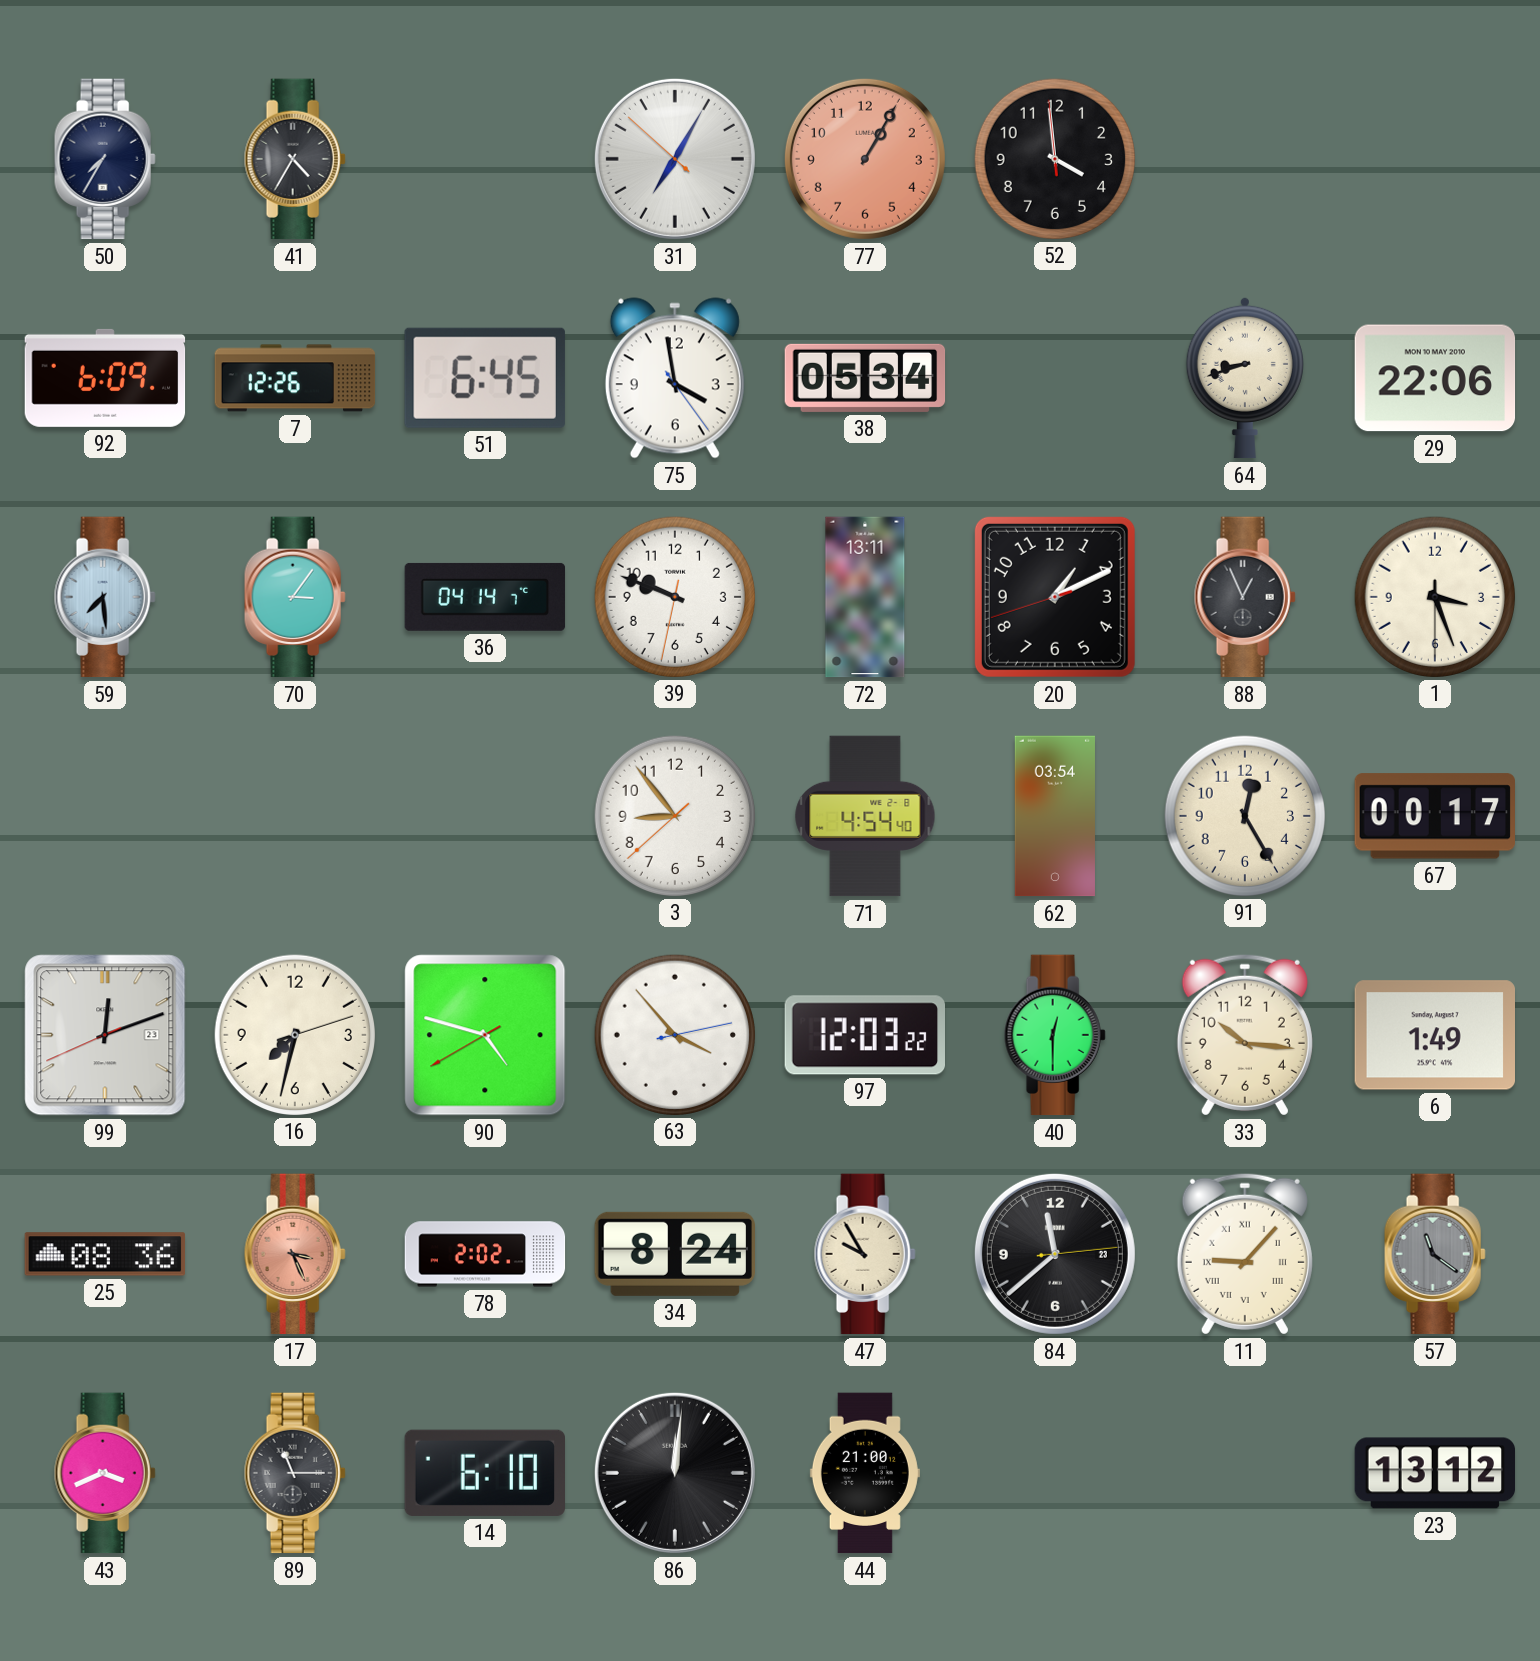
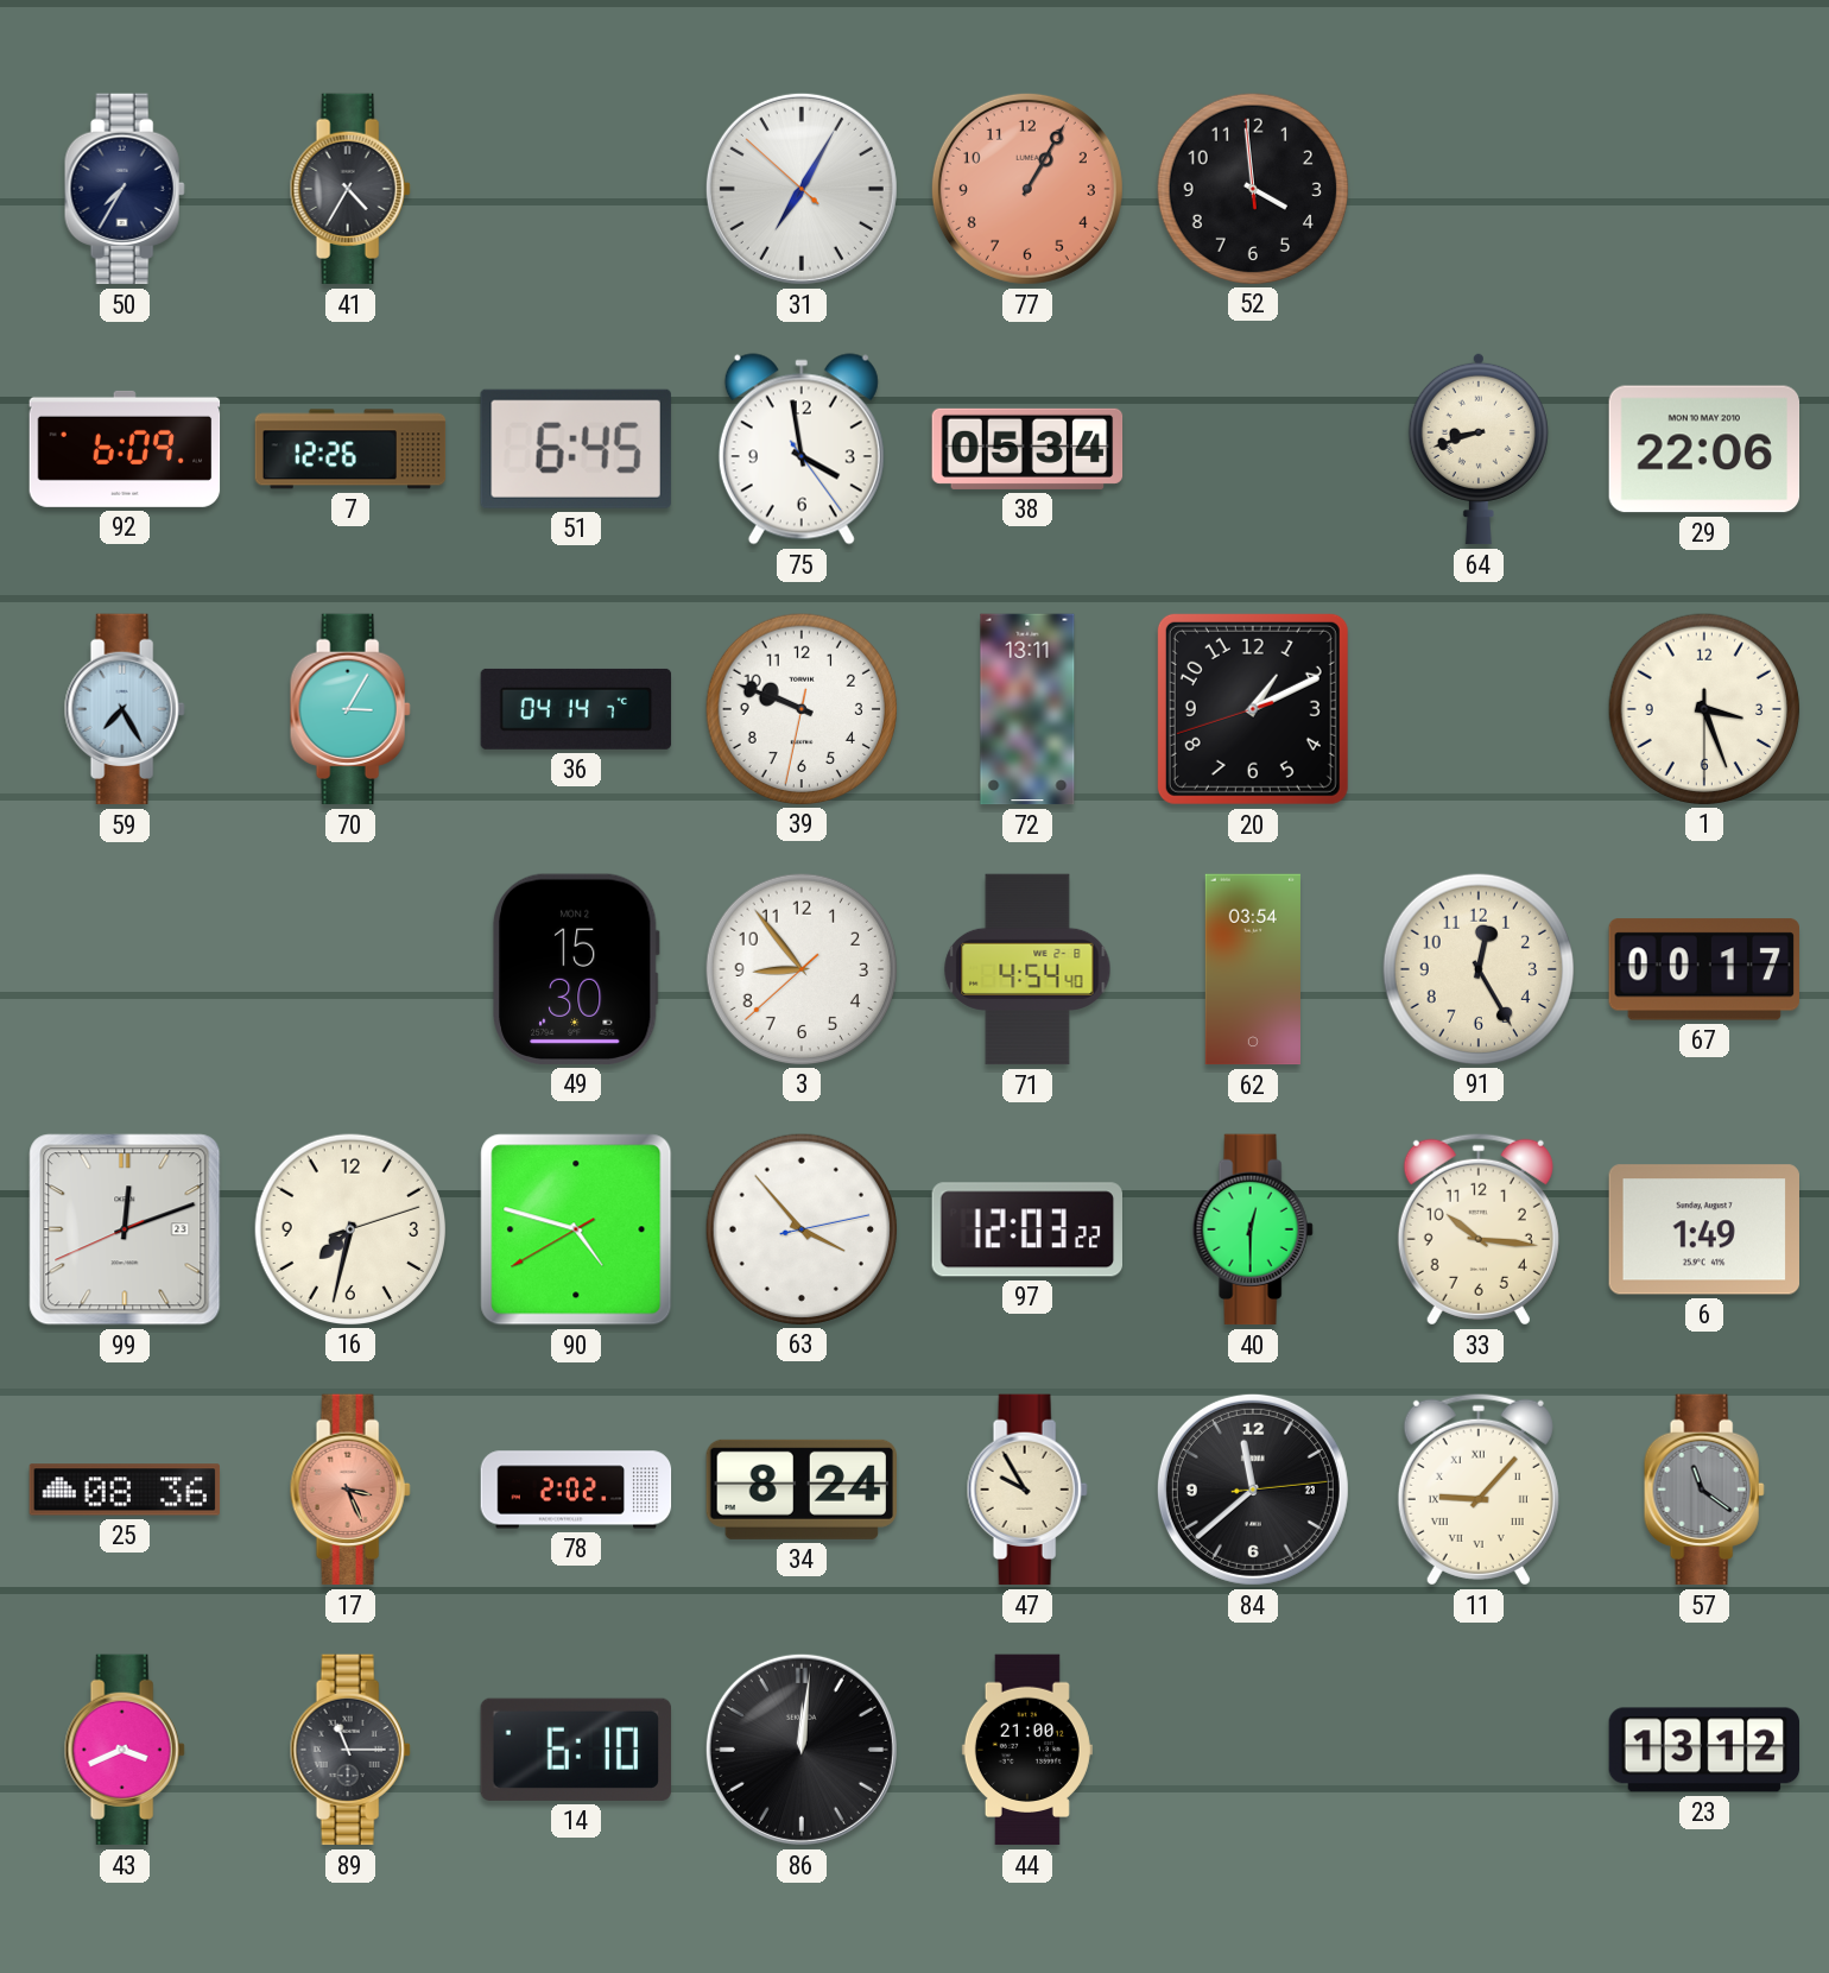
59: 7:29 -> 7:25
70: 3:06 -> 3:05
88: 12:56 -> none
49: none -> 15:30
